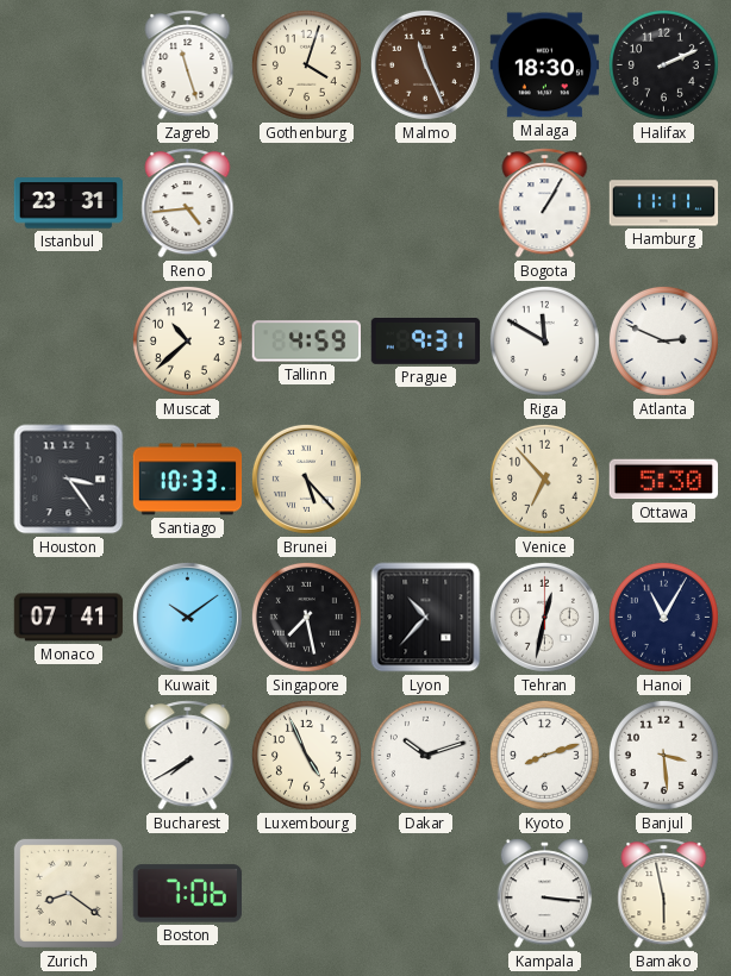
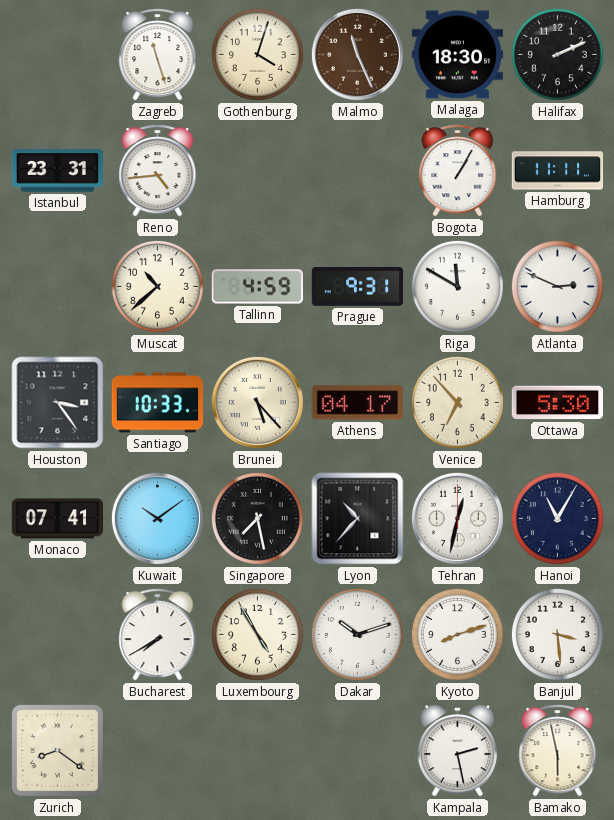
Athens: none -> 04:17
Luxembourg: 4:56 -> 4:55
Boston: 7:06 -> none
Kampala: 3:16 -> 2:28
